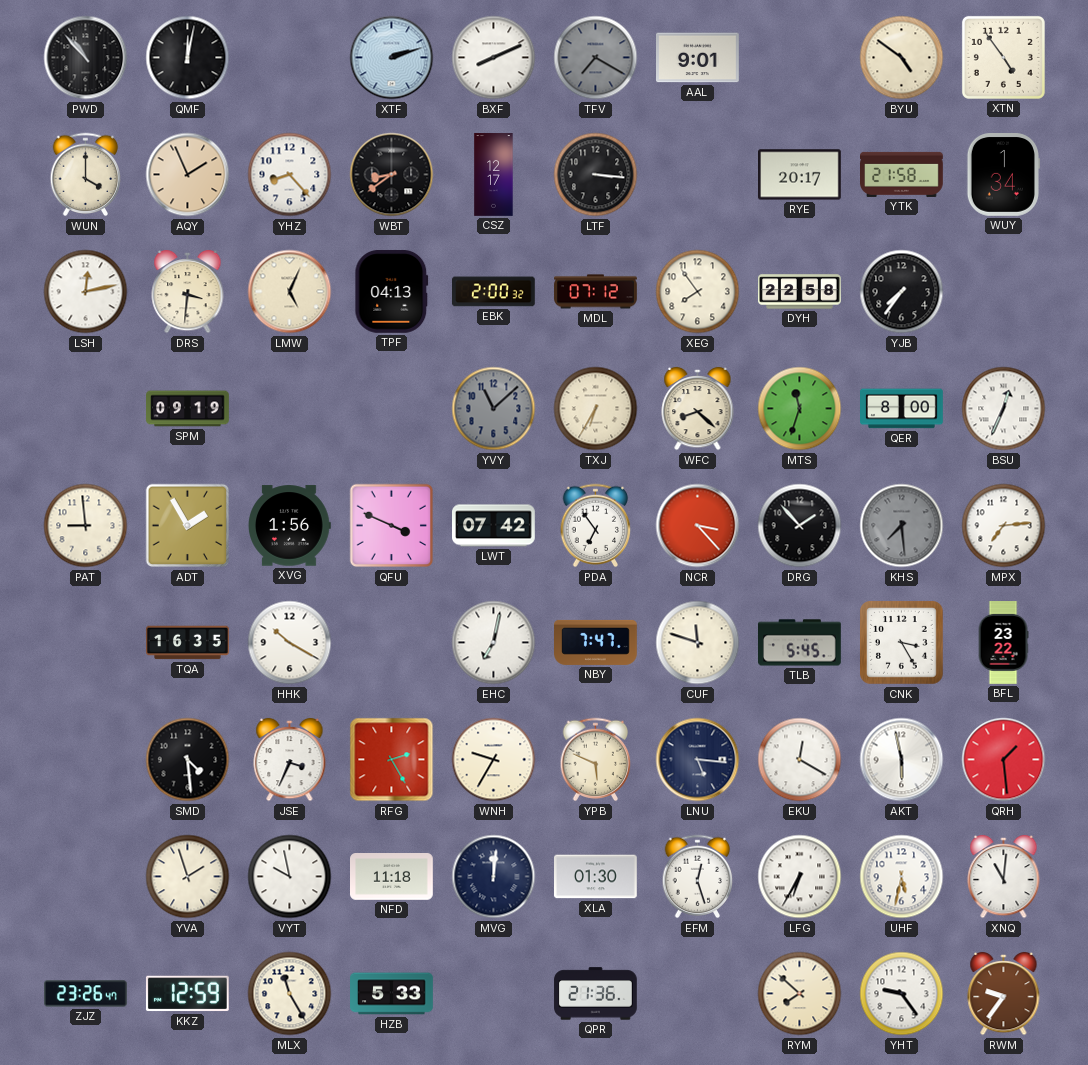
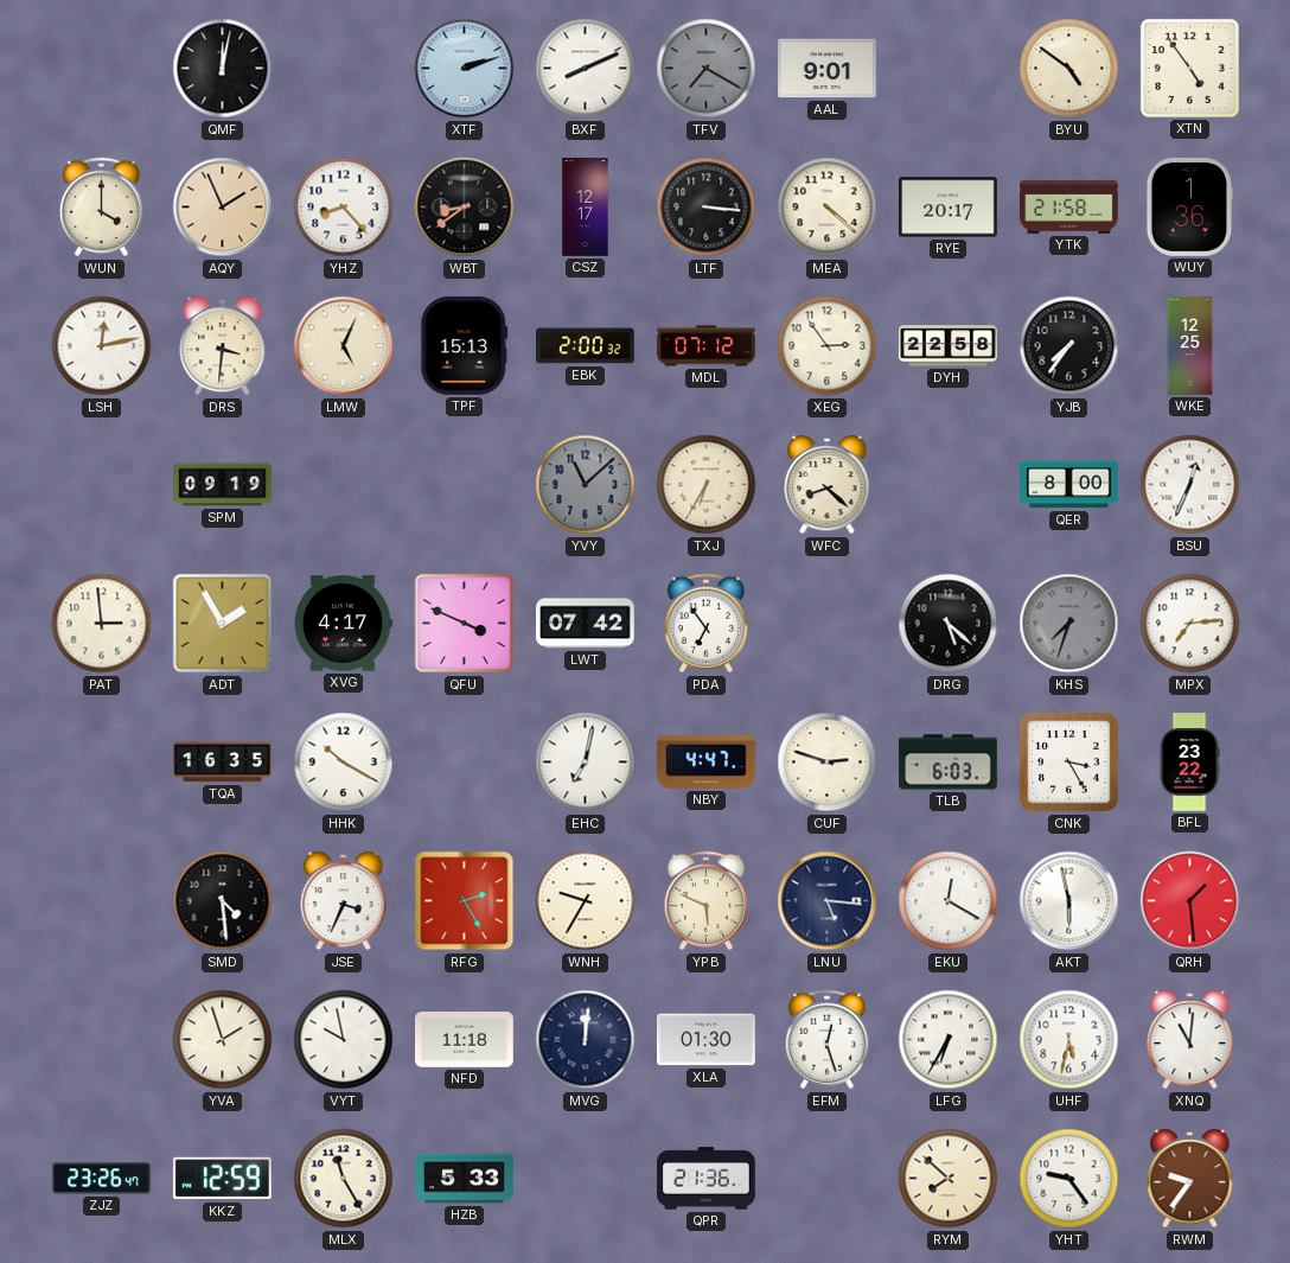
PWD: 10:53 -> none
MEA: none -> 4:22
WUY: 1:34 -> 1:36
TPF: 04:13 -> 15:13
XEG: 7:54 -> 2:54
WKE: none -> 12:25
MTS: 11:33 -> none
PAT: 8:59 -> 2:59
XVG: 1:56 -> 4:17
NCR: 3:23 -> none
DRG: 1:53 -> 5:22
KHS: 7:29 -> 7:33
NBY: 7:47 -> 4:47
CUF: 11:48 -> 2:48
TLB: 5:45 -> 6:03
